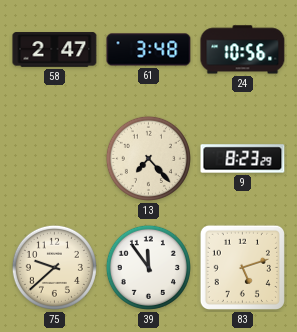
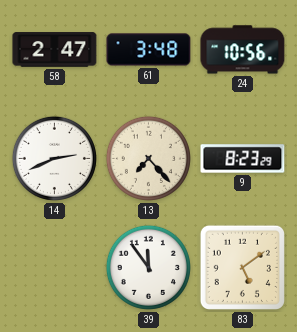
14: none -> 2:41
75: 9:38 -> none
83: 5:12 -> 5:09
